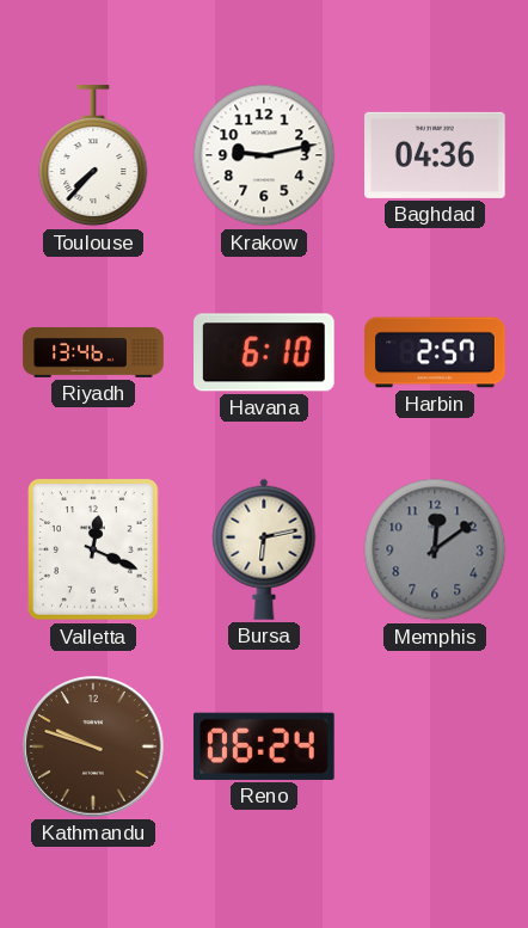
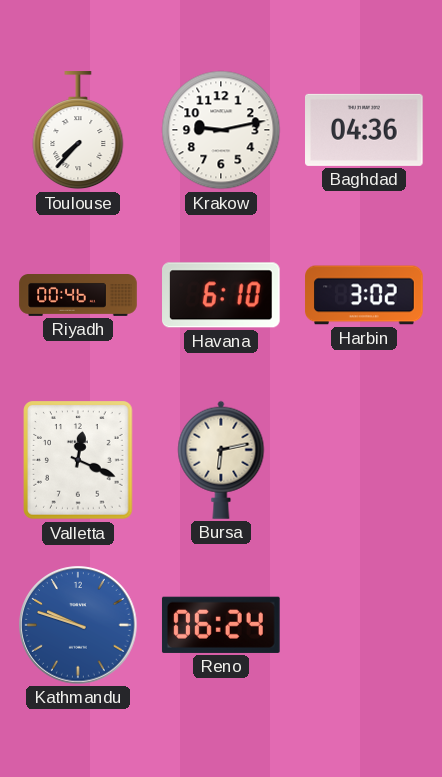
Riyadh: 13:46 -> 00:46
Harbin: 2:57 -> 3:02
Memphis: 12:09 -> none
Kathmandu dial: brown -> blue
